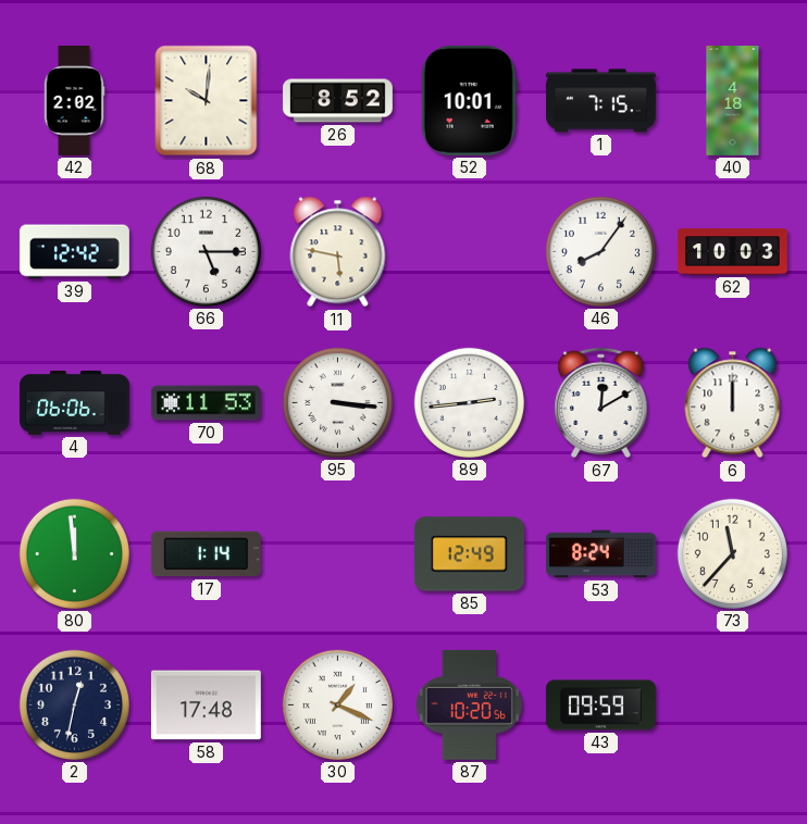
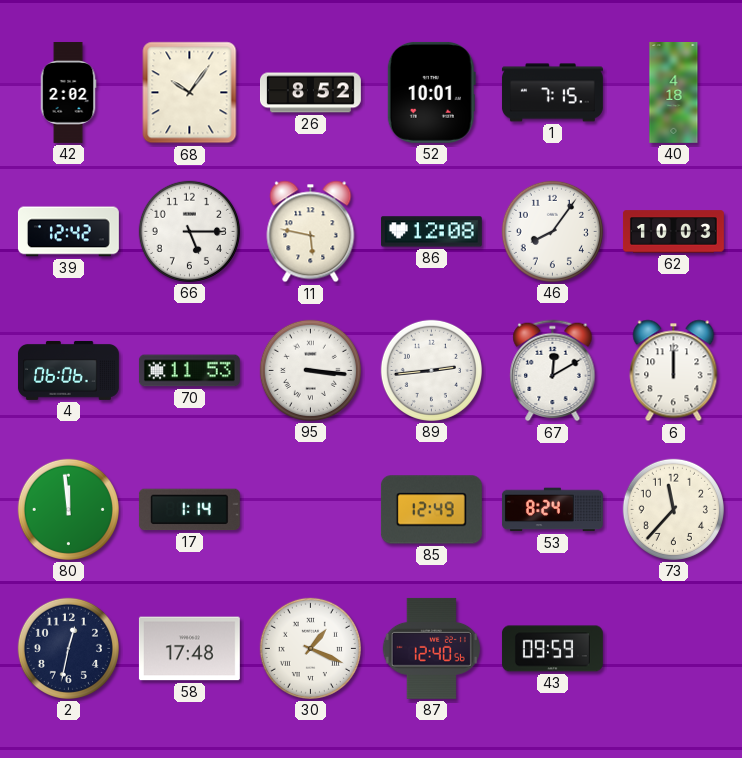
68: 10:01 -> 10:06
86: none -> 12:08
87: 10:20 -> 12:40
